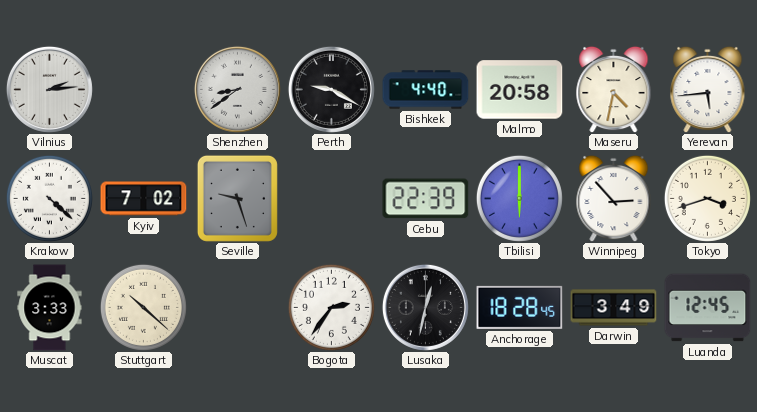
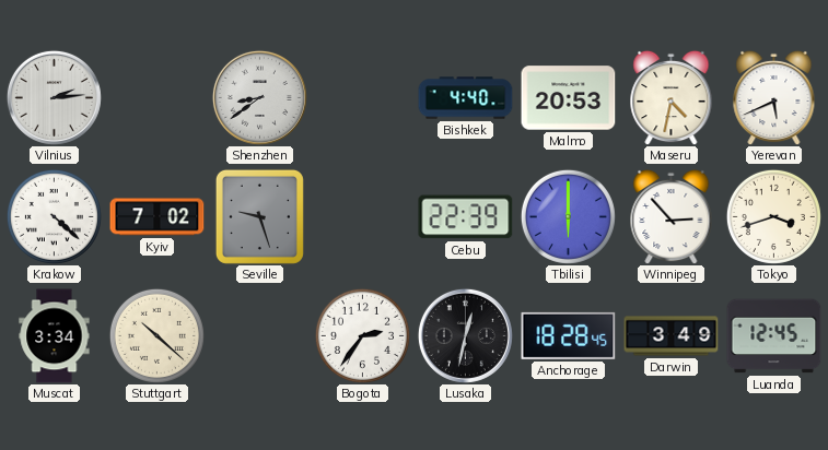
Perth: 9:20 -> none
Malmo: 20:58 -> 20:53
Yerevan: 5:44 -> 5:41
Muscat: 3:33 -> 3:34
